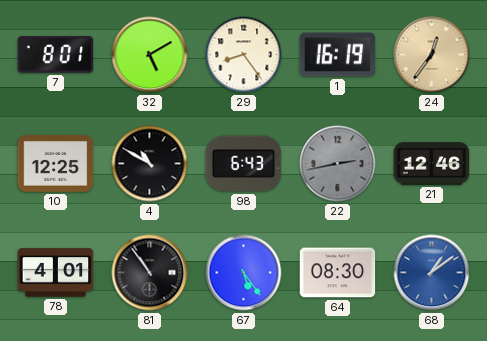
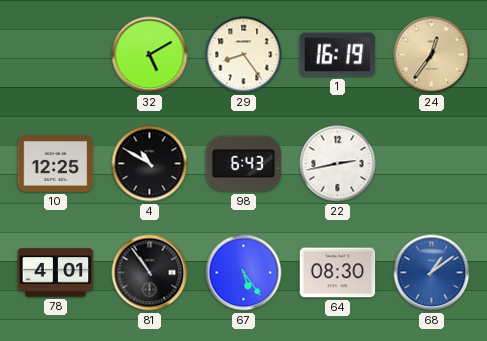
7: 8:01 -> none
22 dial: grey -> white
21: 12:46 -> none
